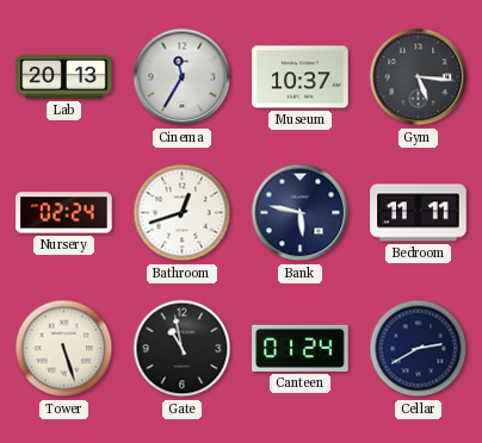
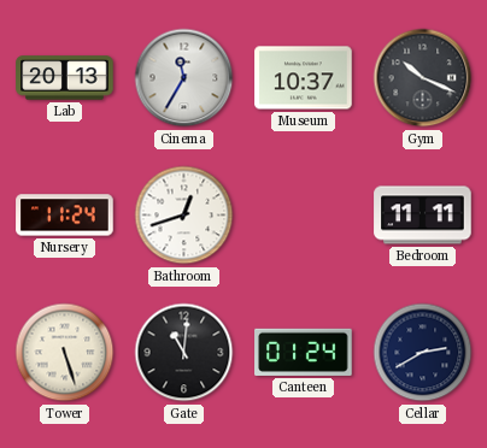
Gym: 5:16 -> 10:19
Nursery: 02:24 -> 11:24
Bank: 5:47 -> none
Gate: 10:58 -> 11:01
